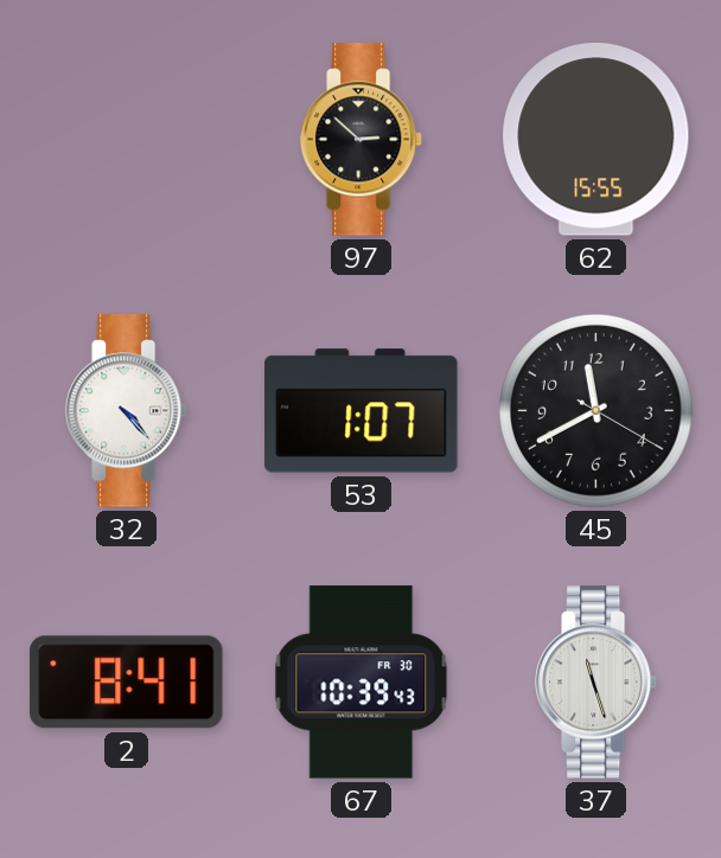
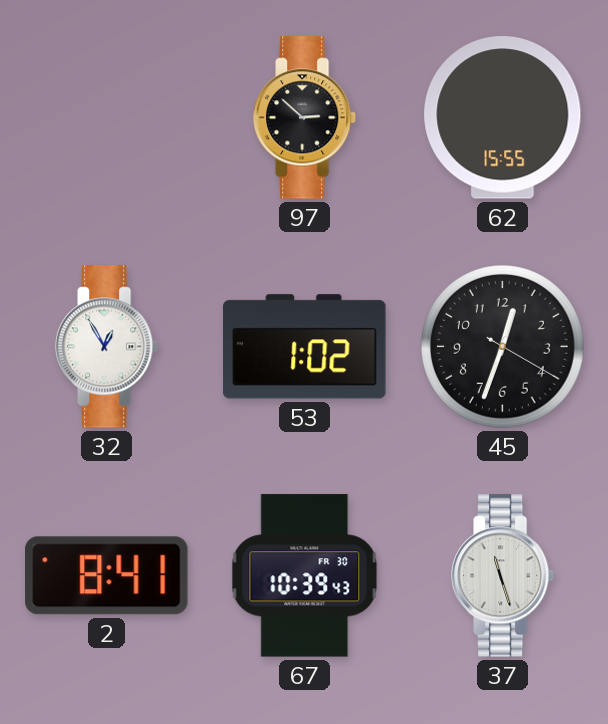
32: 4:23 -> 12:55
53: 1:07 -> 1:02
45: 11:40 -> 12:33
